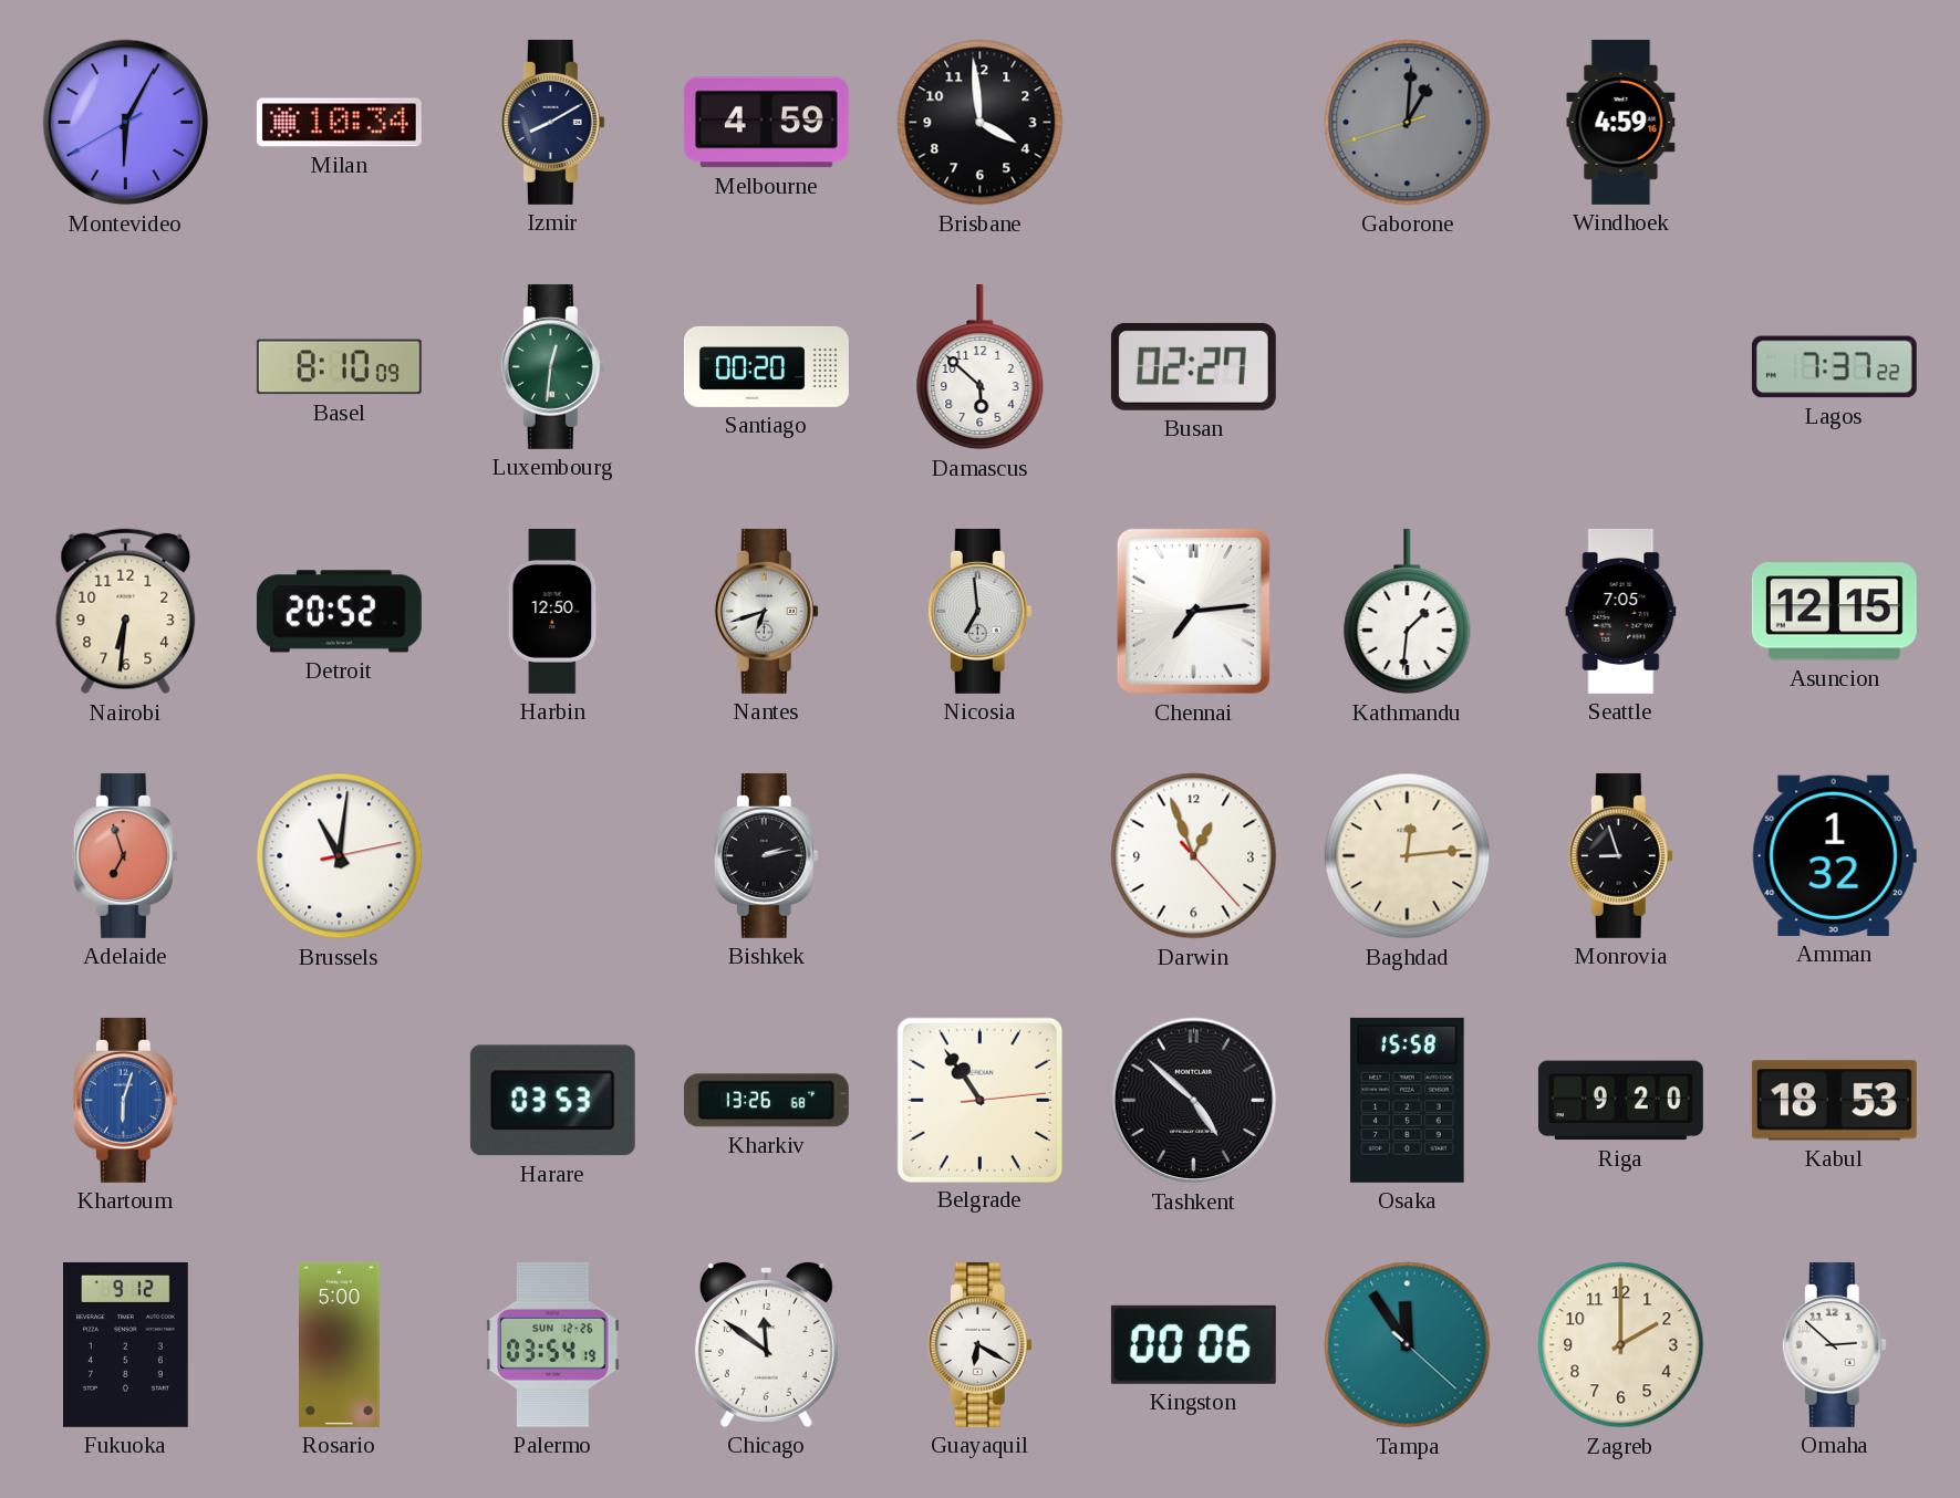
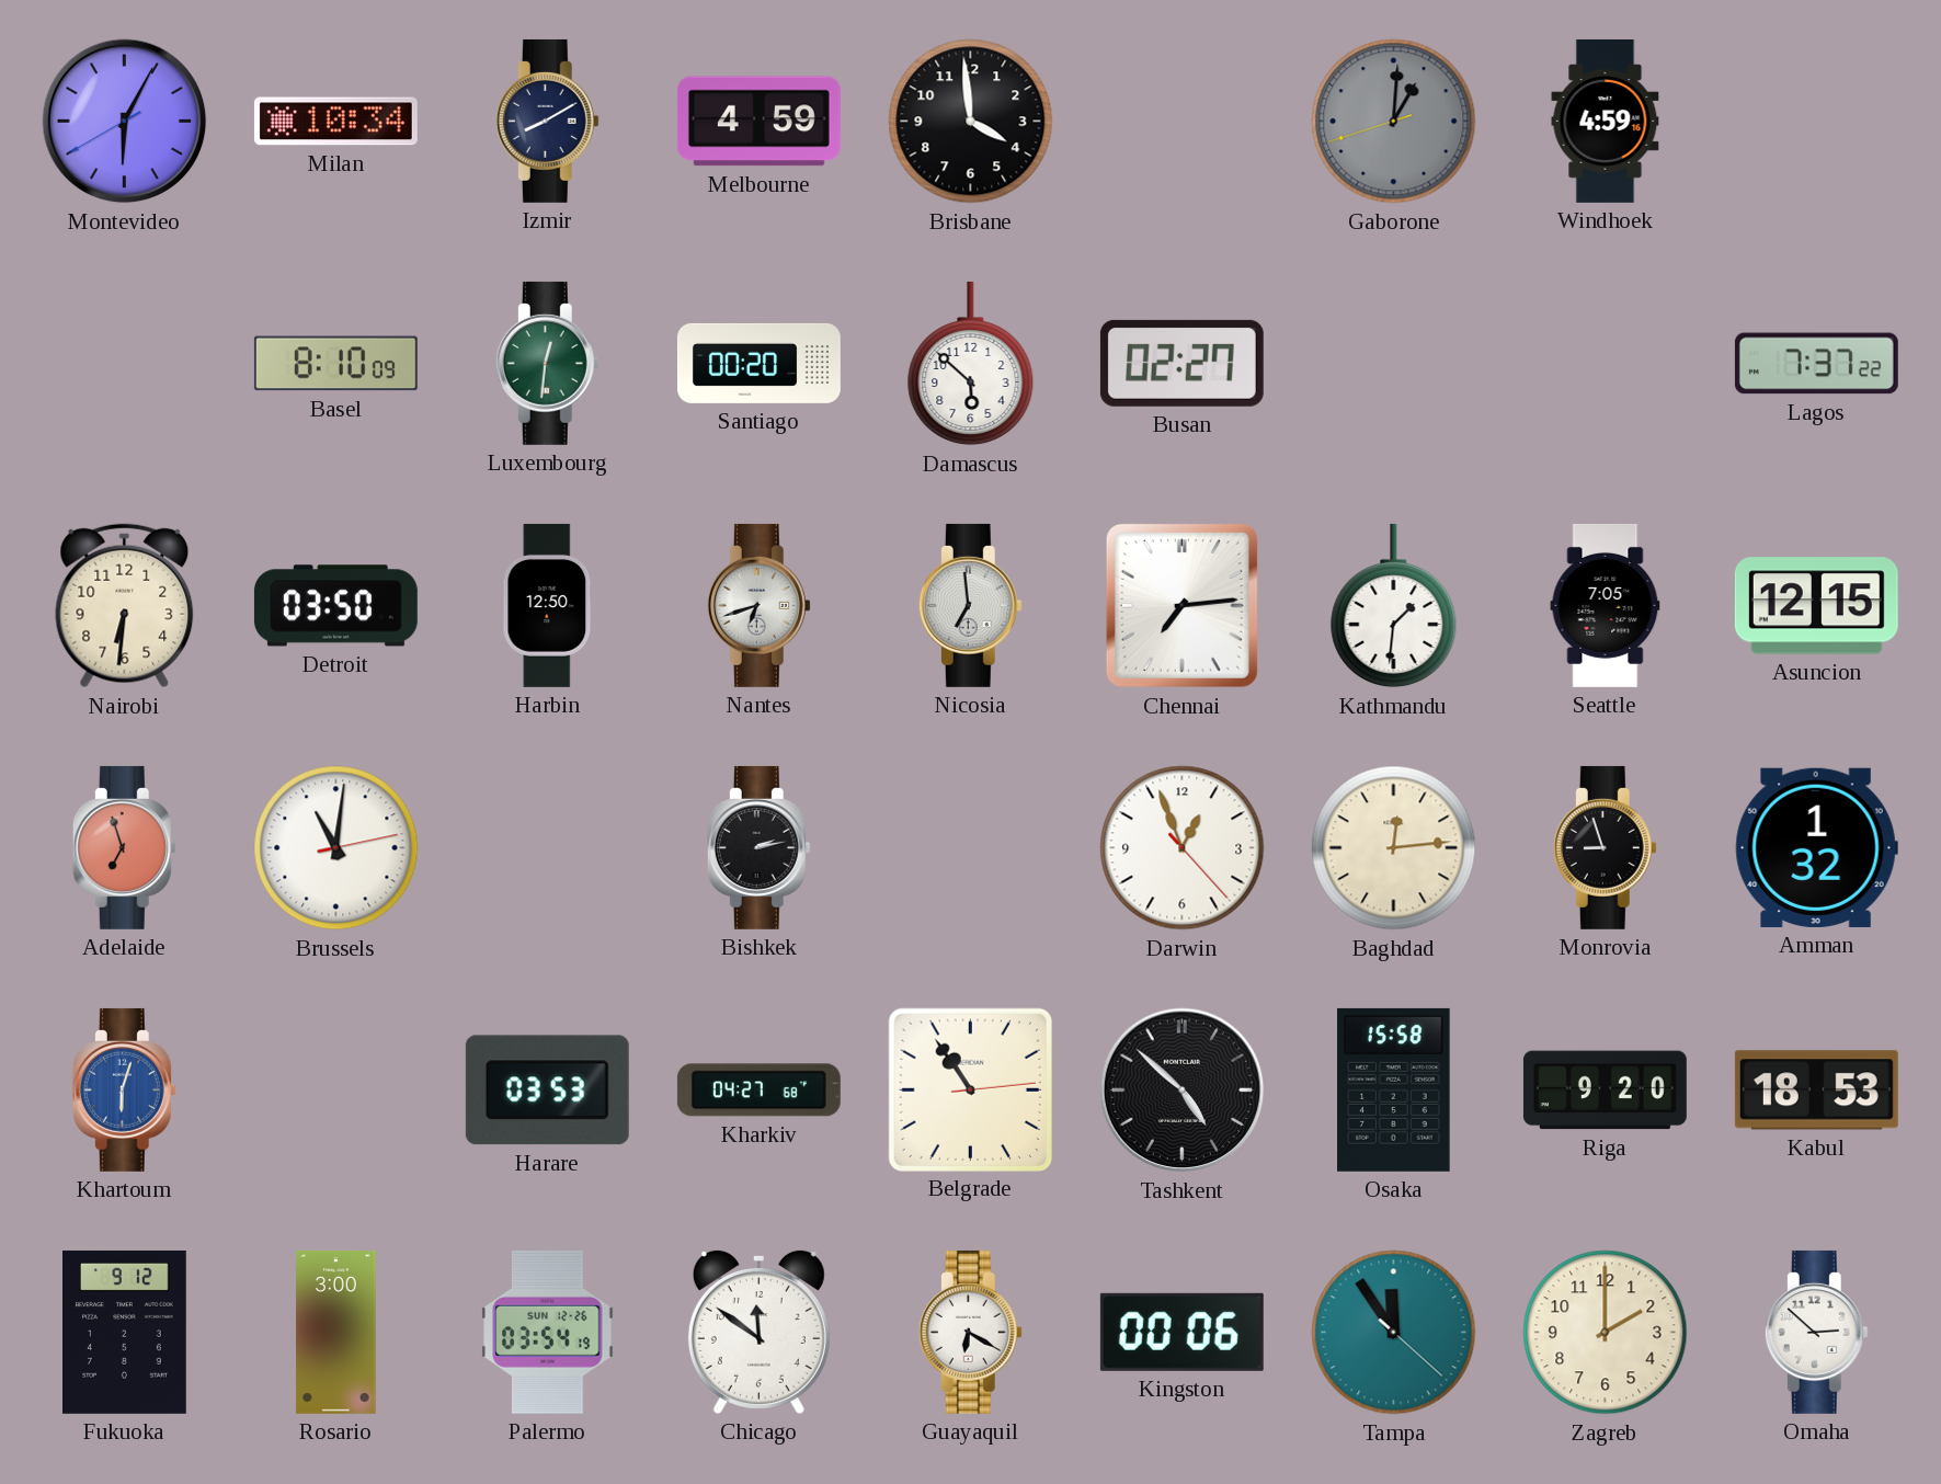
Detroit: 20:52 -> 03:50
Kharkiv: 13:26 -> 04:27
Rosario: 5:00 -> 3:00
